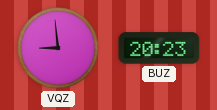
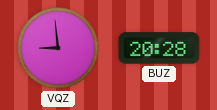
BUZ: 20:23 -> 20:28
